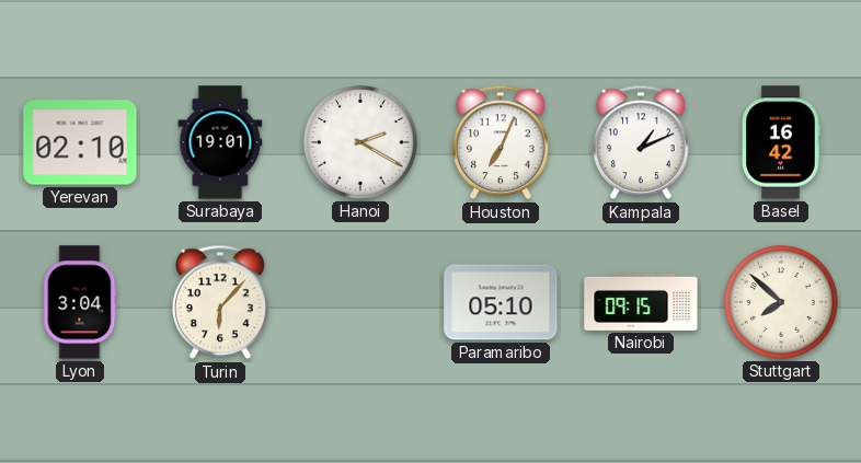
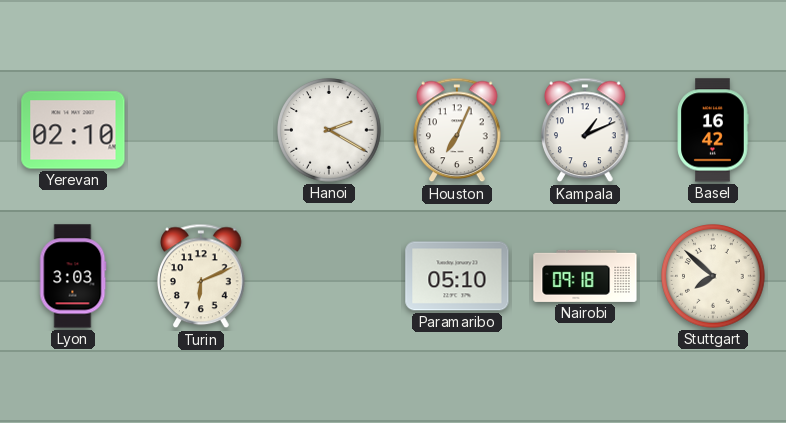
Surabaya: 19:01 -> none
Lyon: 3:04 -> 3:03
Turin: 6:07 -> 6:11
Nairobi: 09:15 -> 09:18
